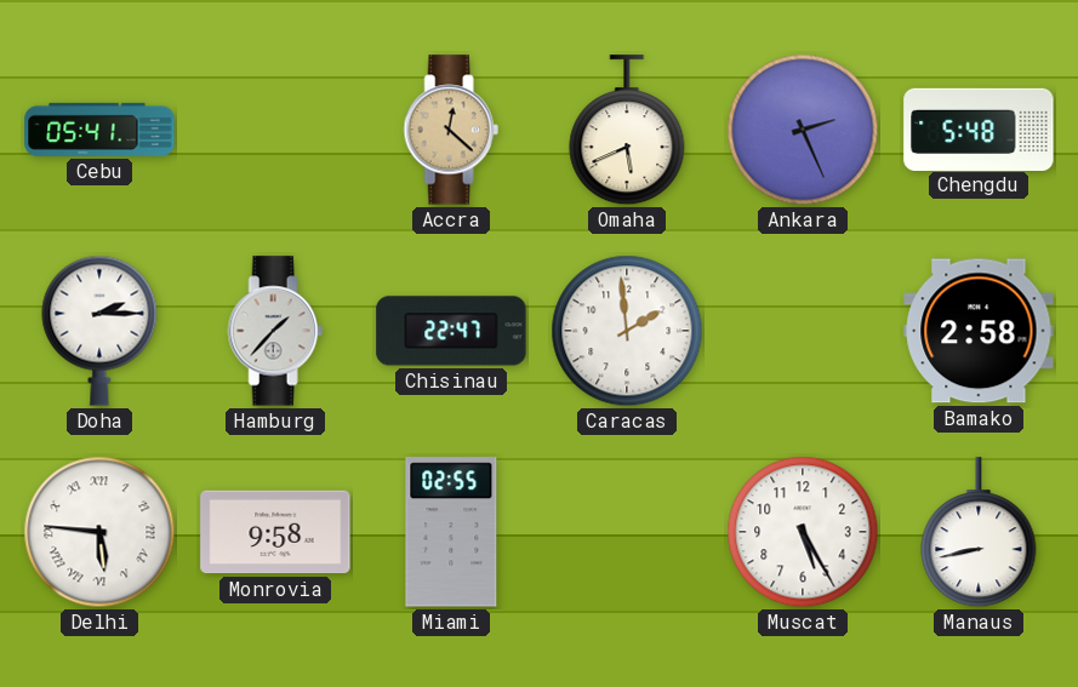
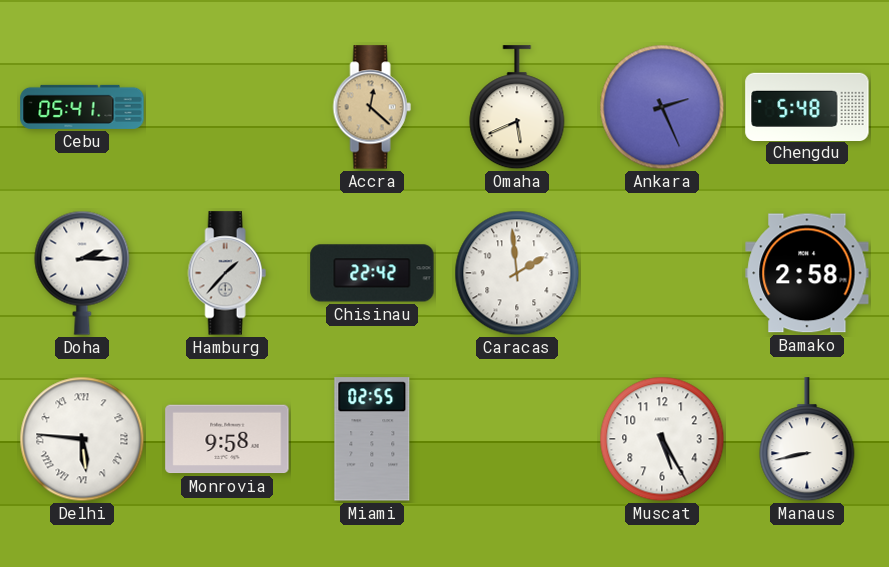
Chisinau: 22:47 -> 22:42
